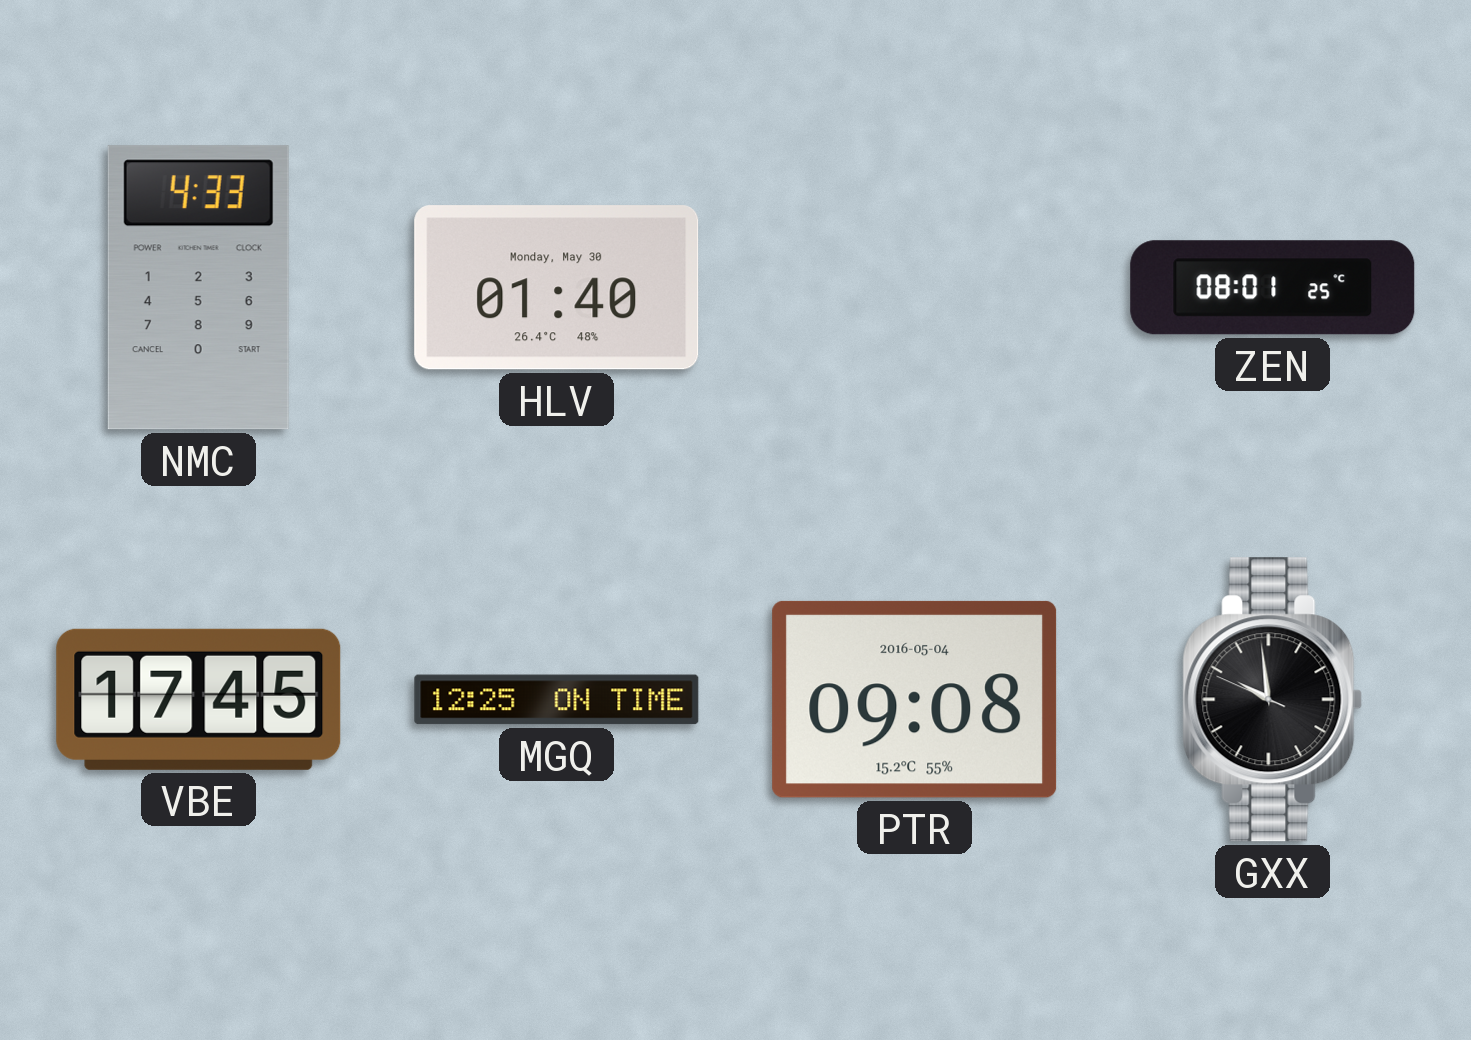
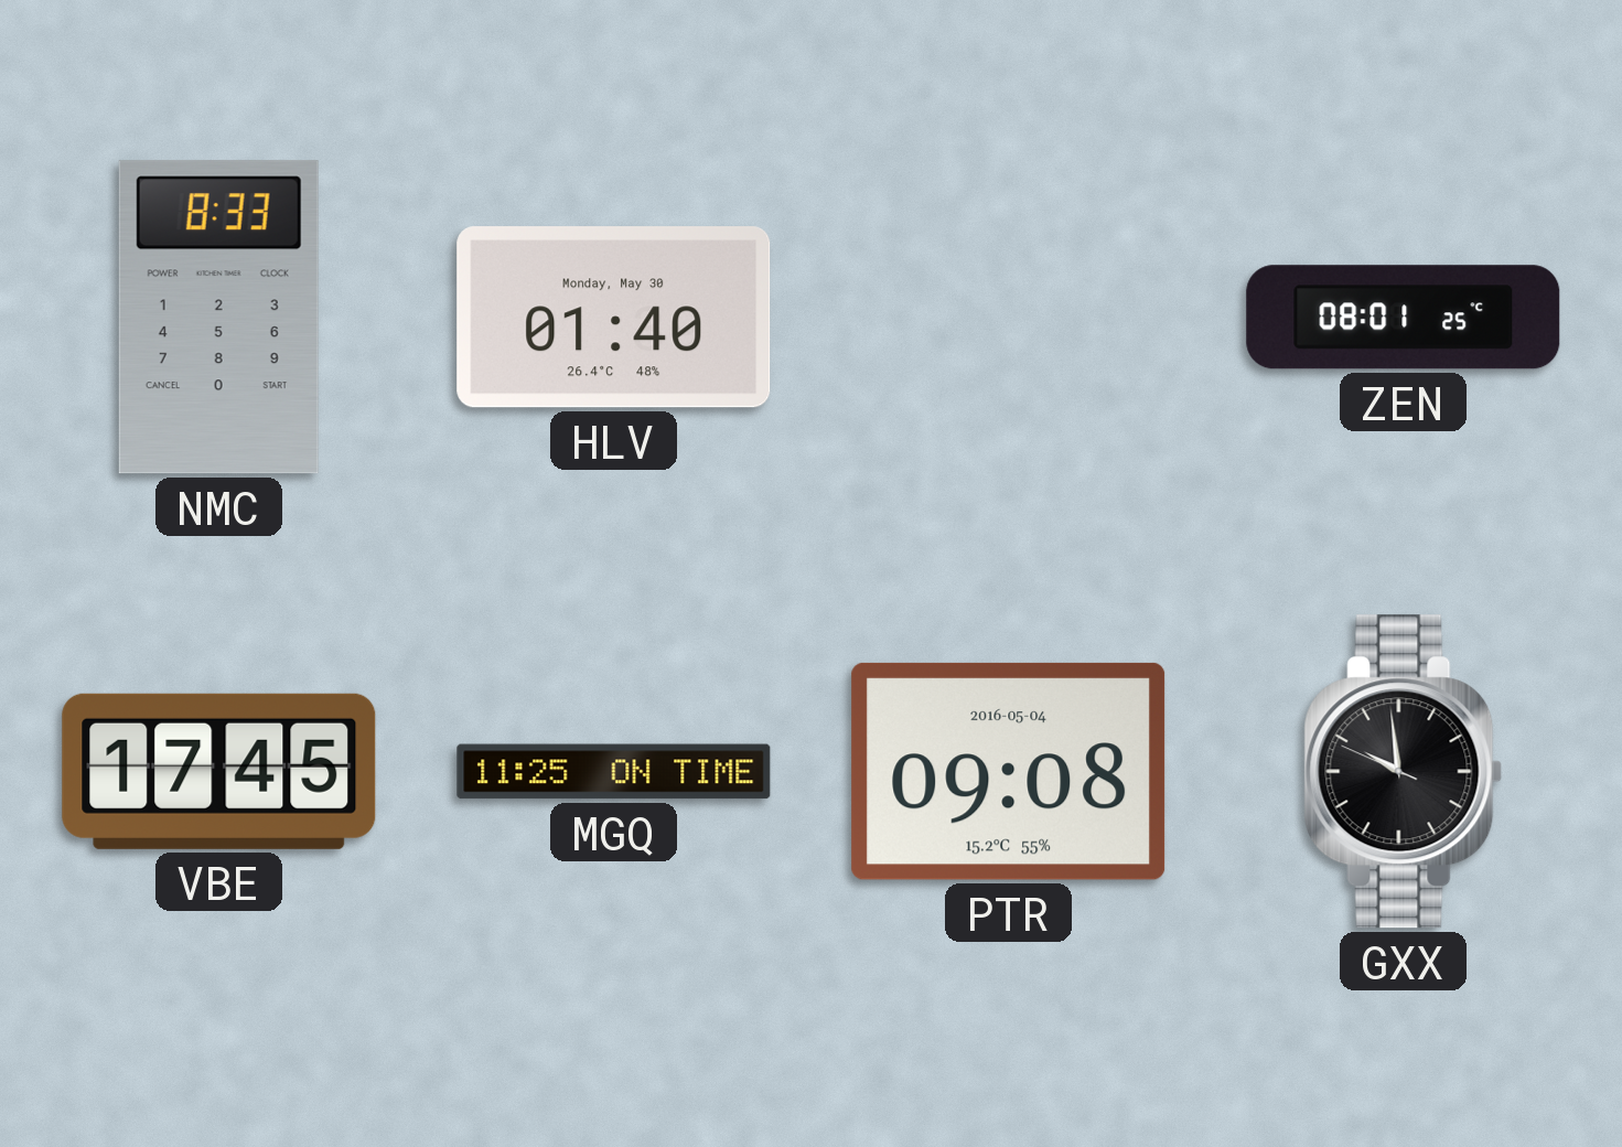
NMC: 4:33 -> 8:33
MGQ: 12:25 -> 11:25
